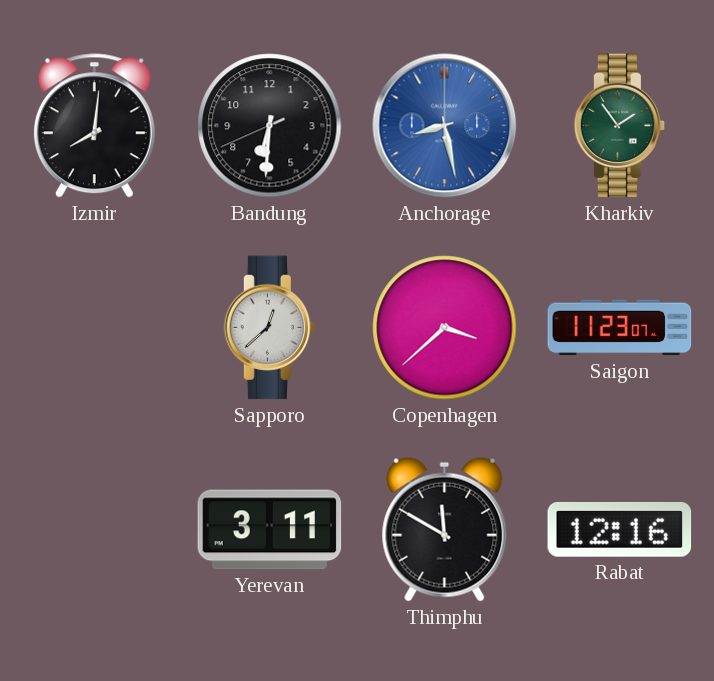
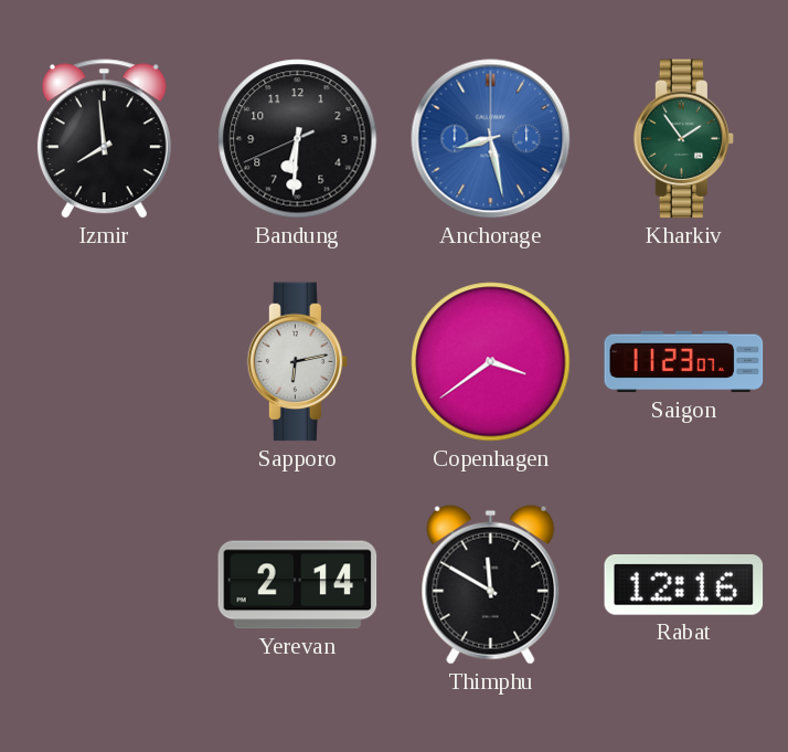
Izmir: 8:01 -> 7:59
Sapporo: 12:38 -> 6:13
Copenhagen: 3:38 -> 3:39
Yerevan: 3:11 -> 2:14
